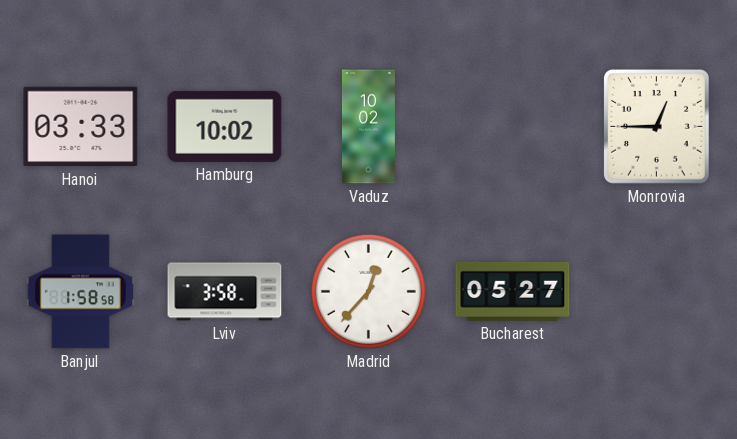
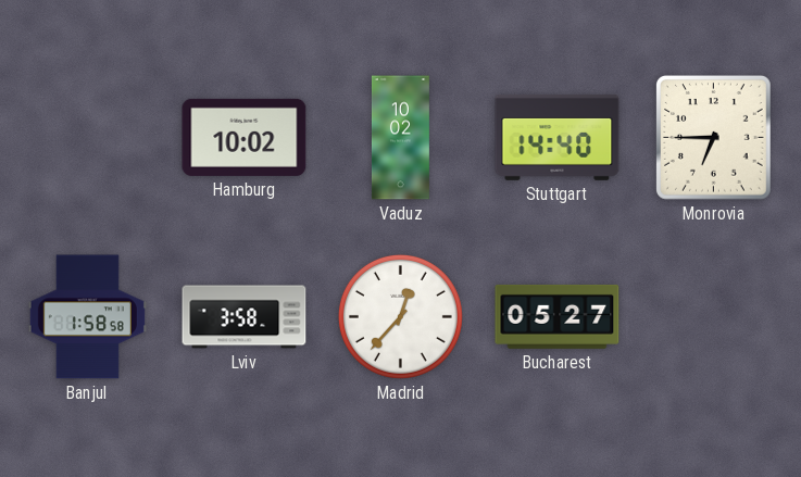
Hanoi: 03:33 -> none
Stuttgart: none -> 14:40
Monrovia: 12:45 -> 6:45
